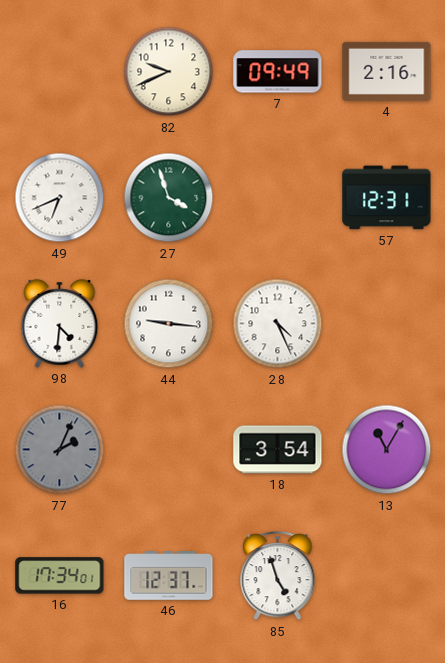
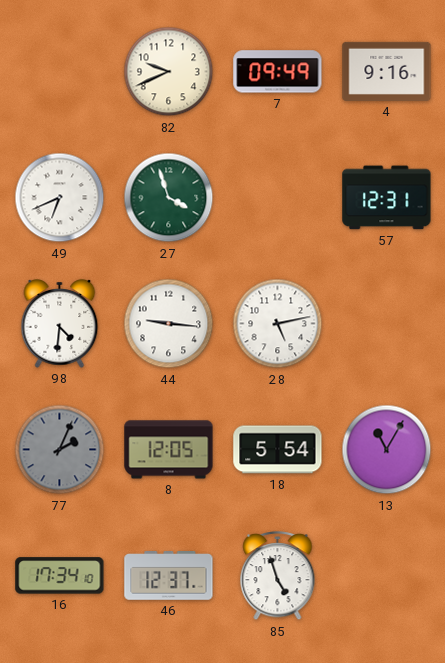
4: 2:16 -> 9:16
28: 4:26 -> 5:13
8: none -> 12:05
18: 3:54 -> 5:54
16: 17:34:01 -> 17:34:10
